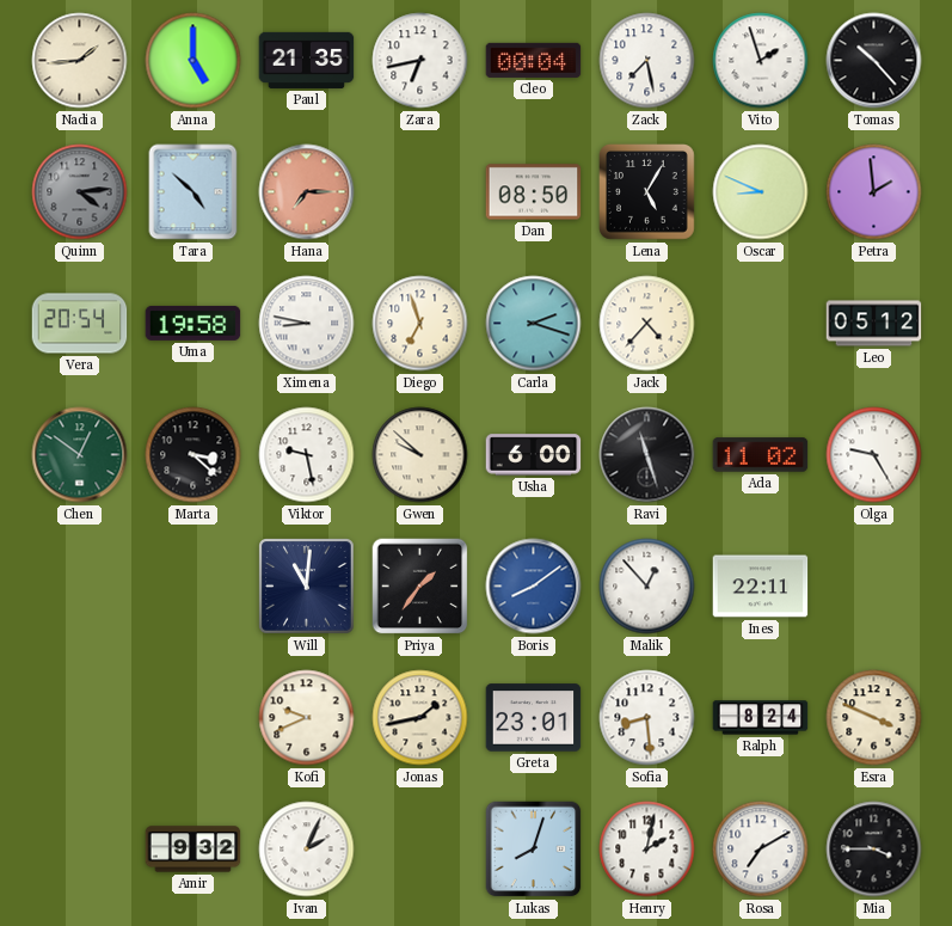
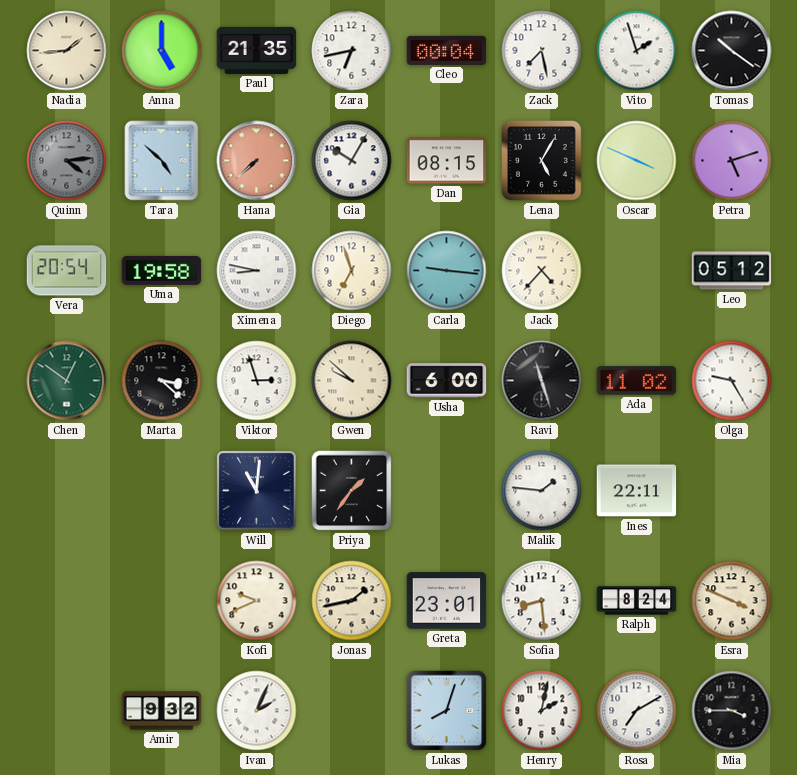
Tomas: 10:23 -> 10:21
Hana: 7:15 -> 7:38
Gia: none -> 10:05
Dan: 08:50 -> 08:15
Oscar: 8:49 -> 3:49
Petra: 1:59 -> 5:12
Carla: 2:18 -> 9:16
Viktor: 9:28 -> 2:57
Boris: 8:09 -> none
Malik: 12:53 -> 1:46
